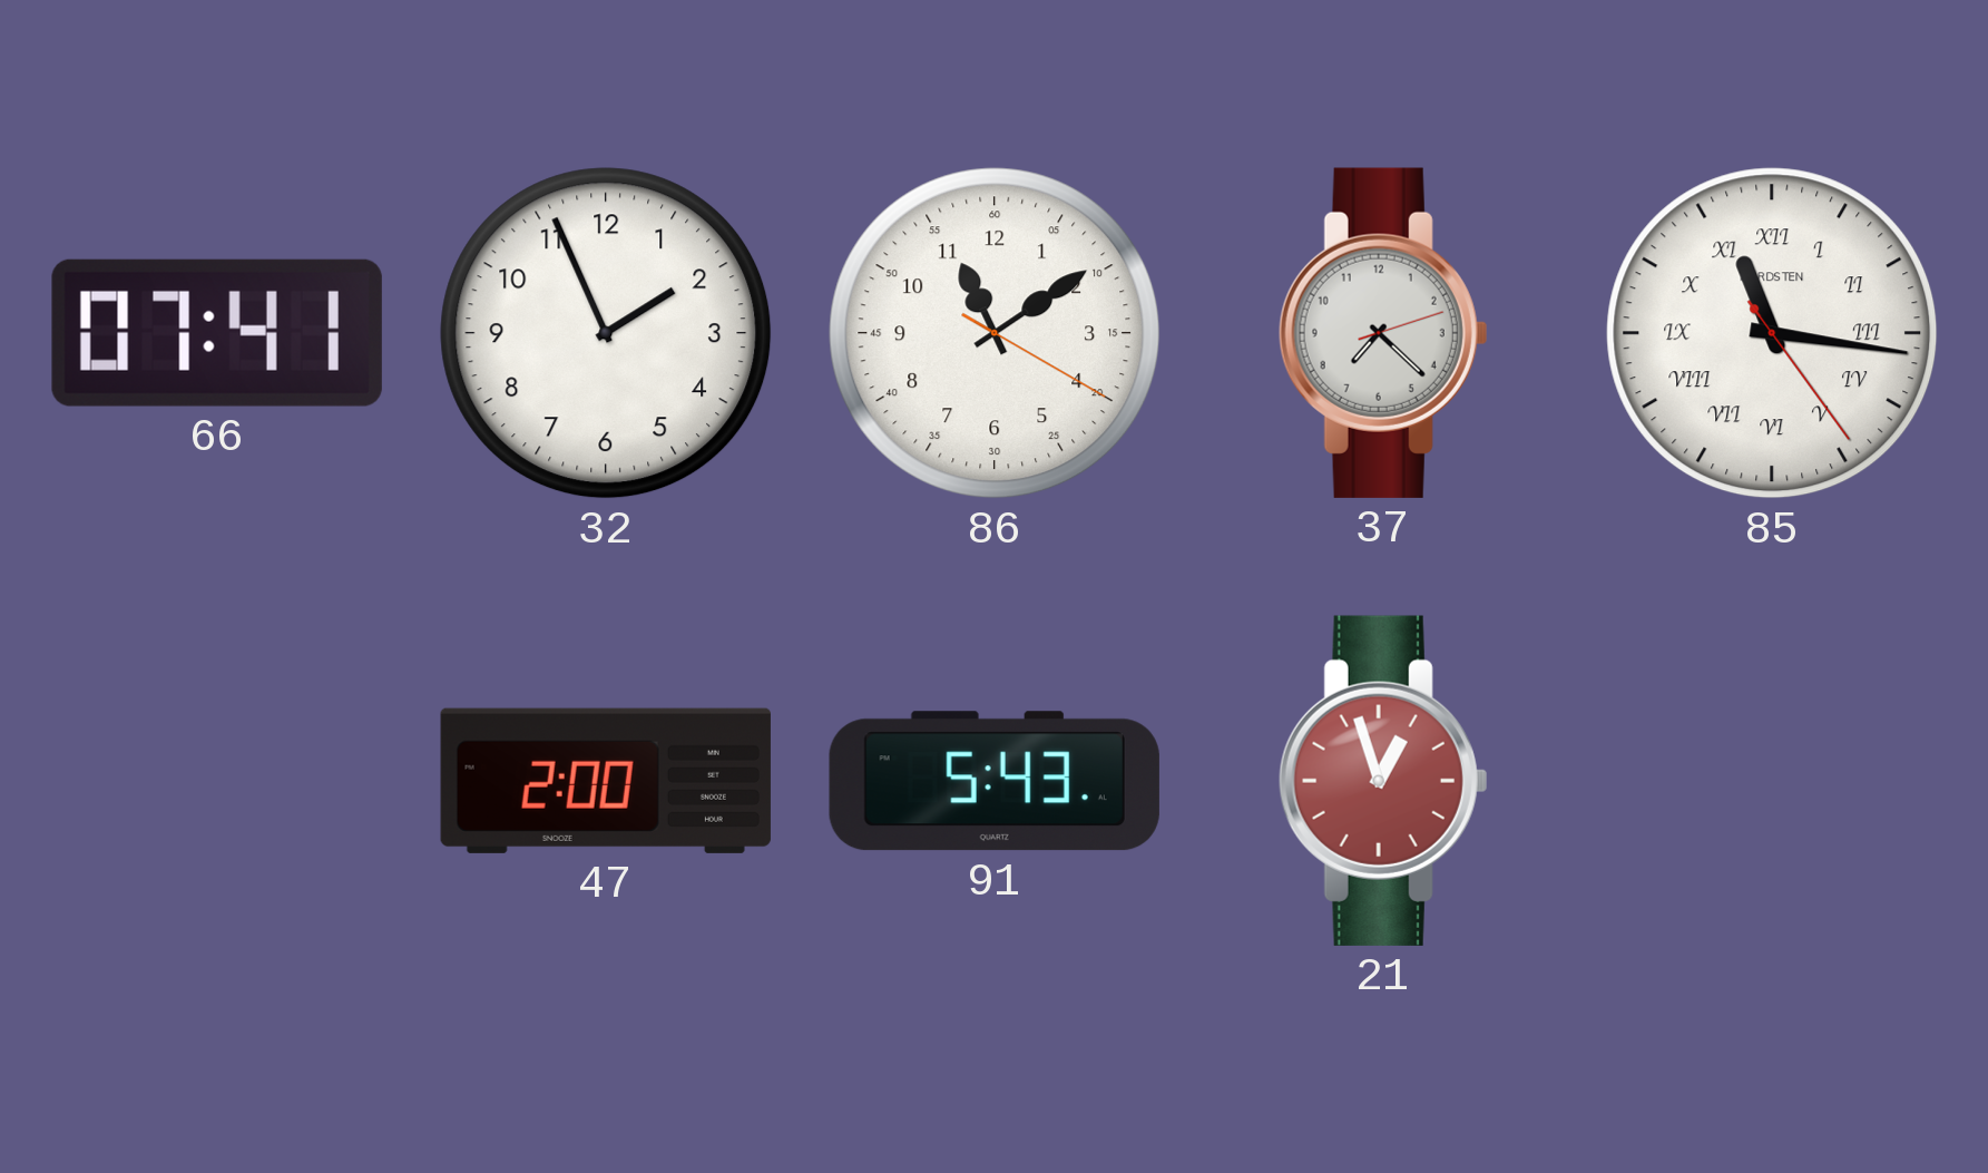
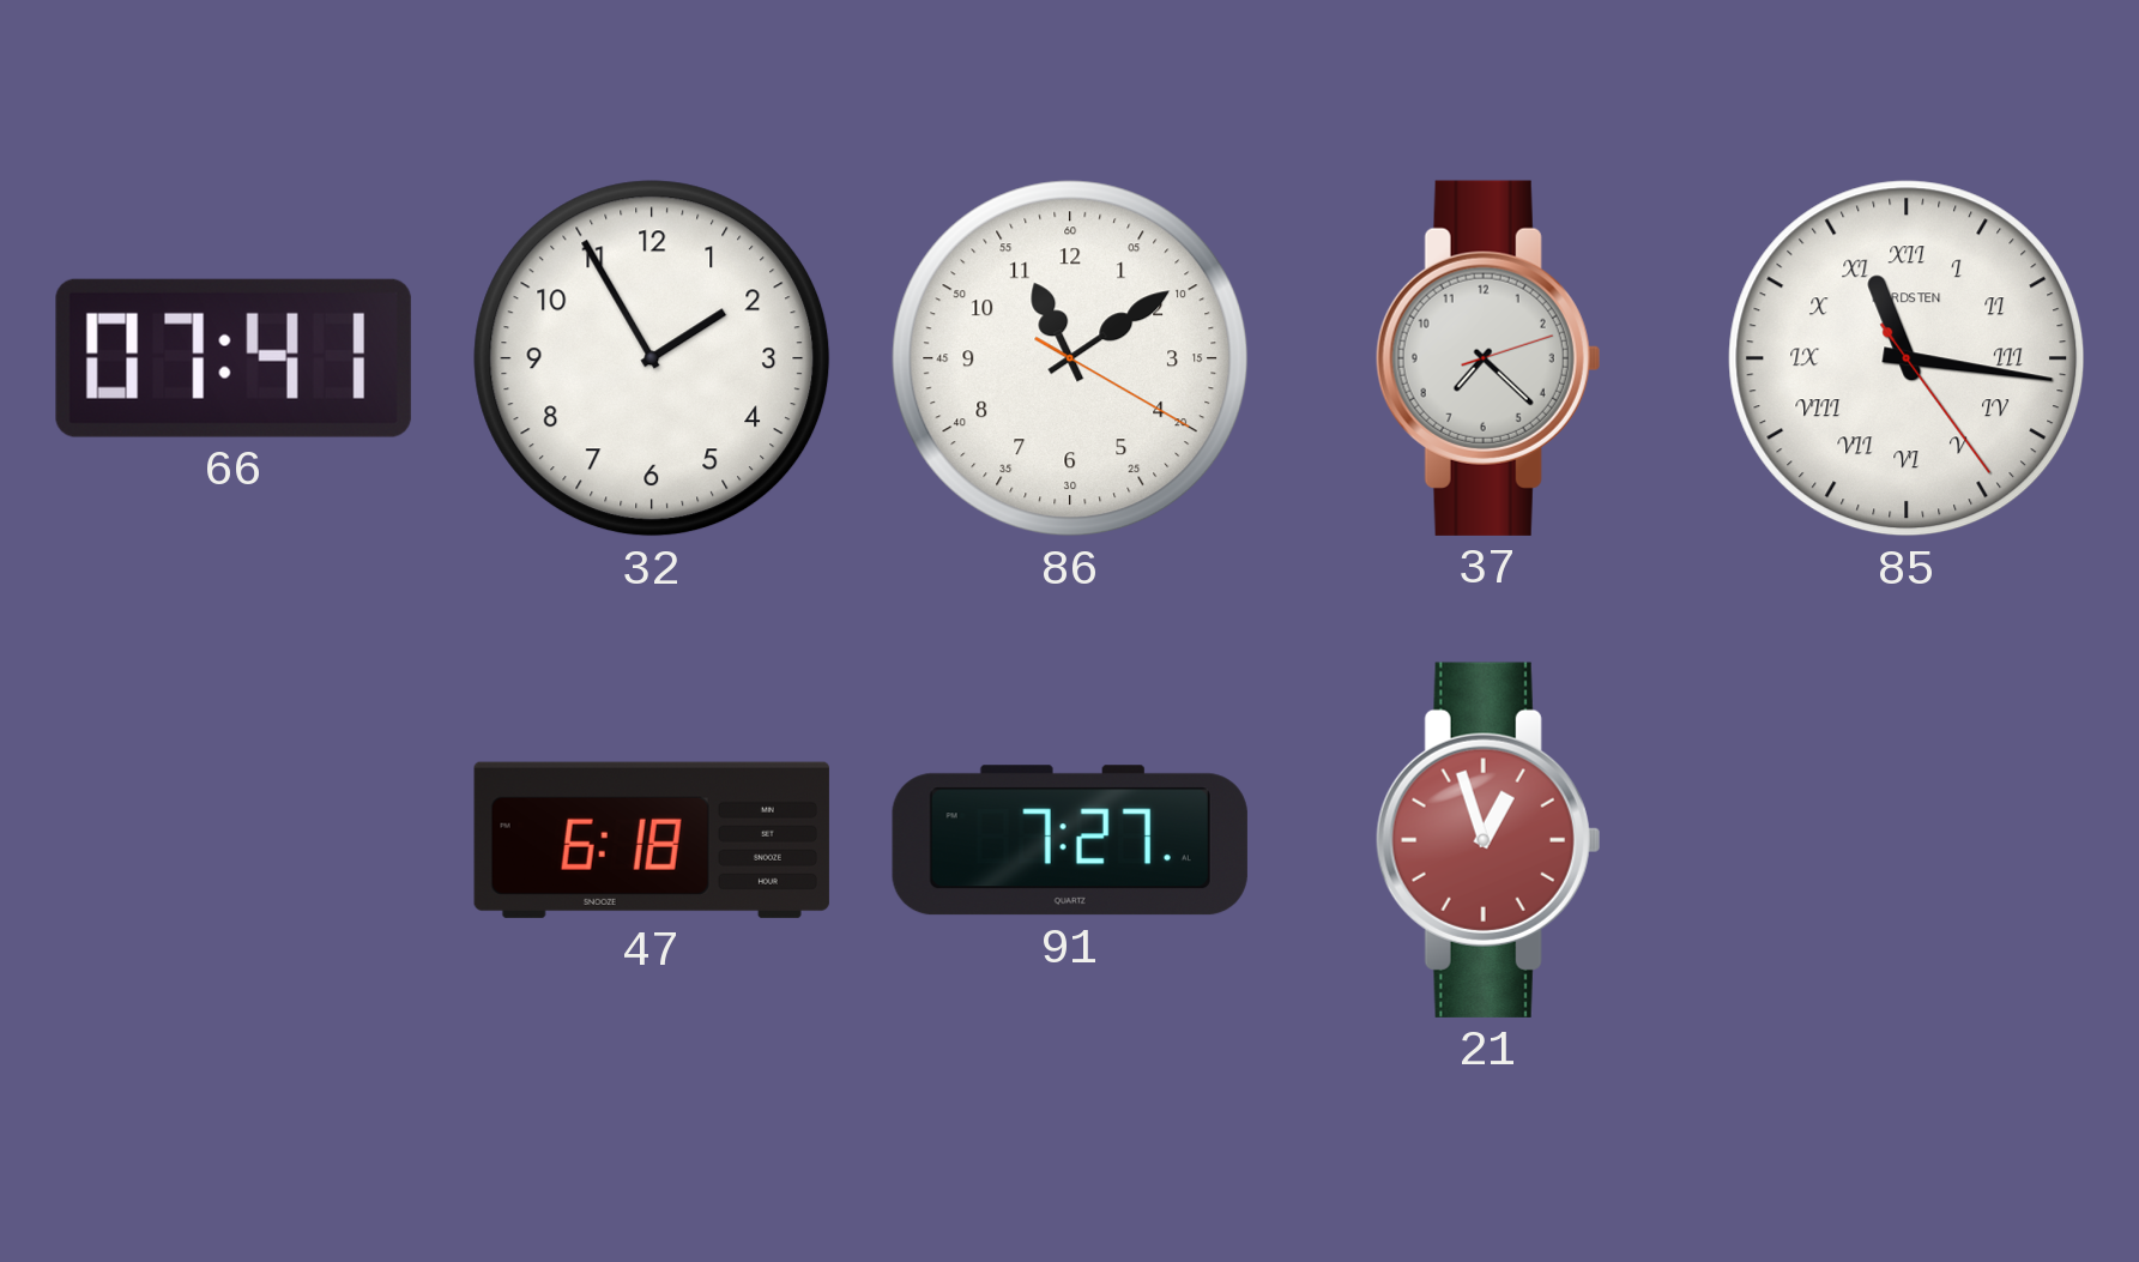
32: 1:56 -> 1:55
47: 2:00 -> 6:18
91: 5:43 -> 7:27
